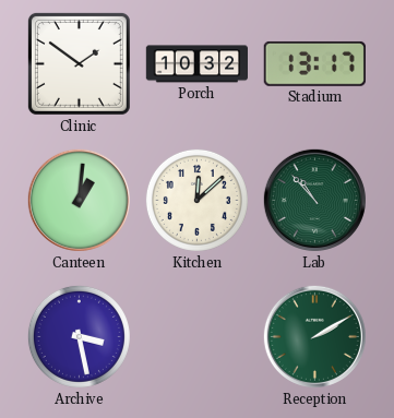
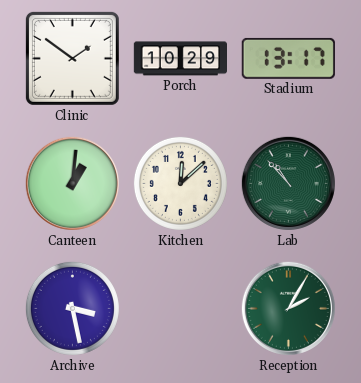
Porch: 10:32 -> 10:29
Reception: 2:10 -> 2:05
